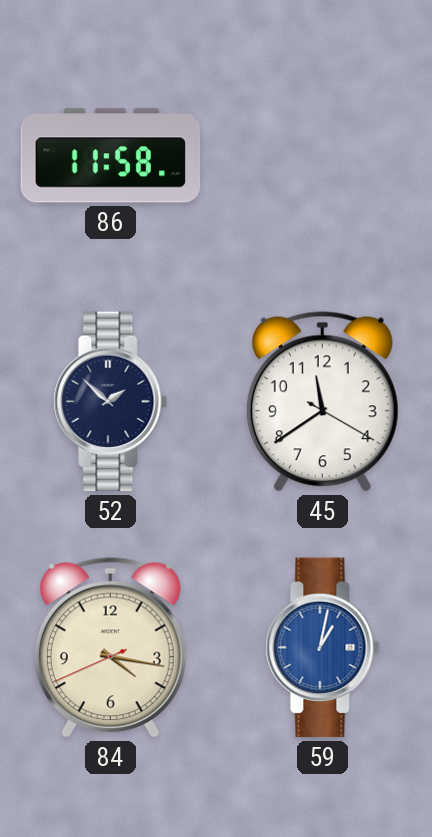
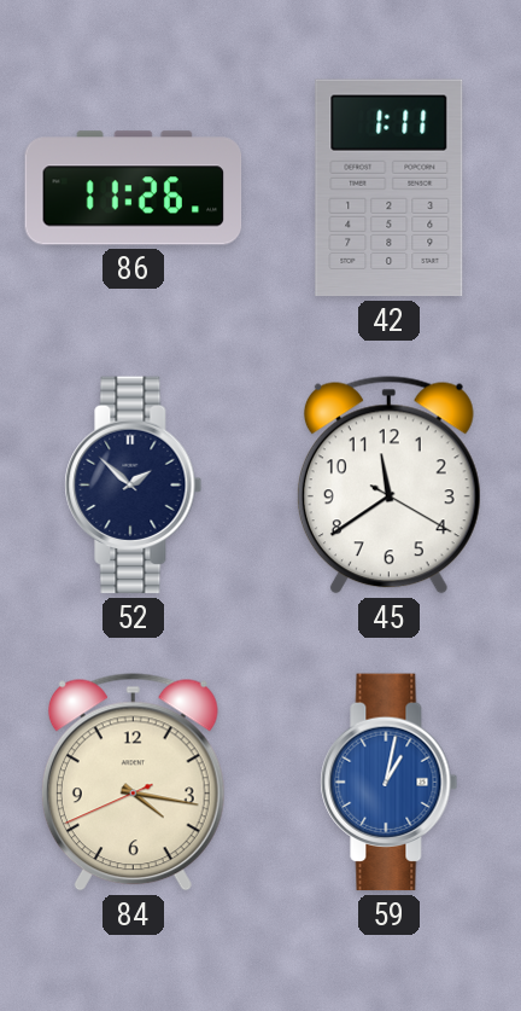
86: 11:58 -> 11:26
42: none -> 1:11
